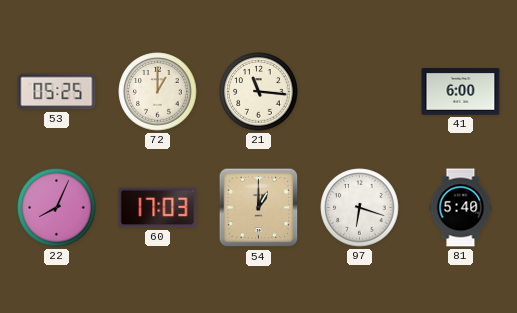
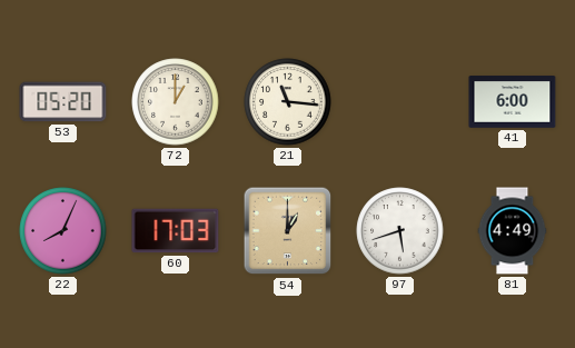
53: 05:25 -> 05:20
97: 6:18 -> 5:42
81: 5:40 -> 4:49
